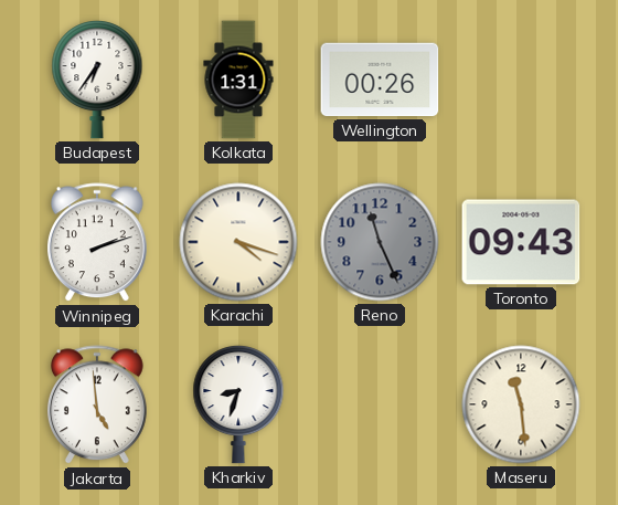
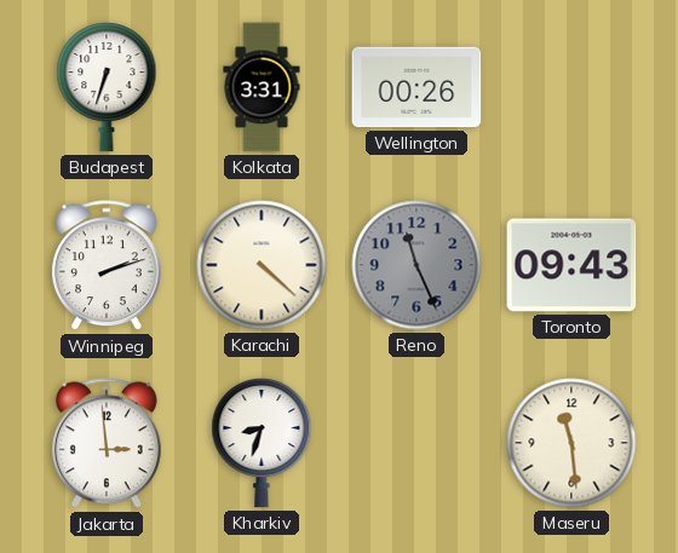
Budapest: 6:36 -> 6:33
Kolkata: 1:31 -> 3:31
Karachi: 4:18 -> 4:22
Jakarta: 4:59 -> 2:59
